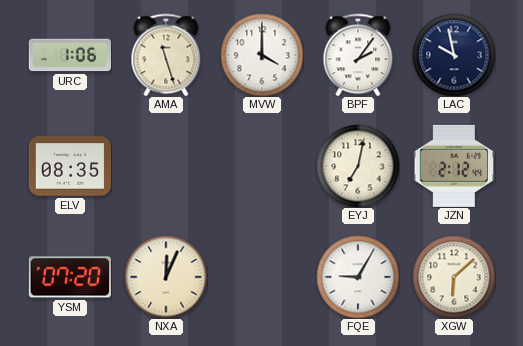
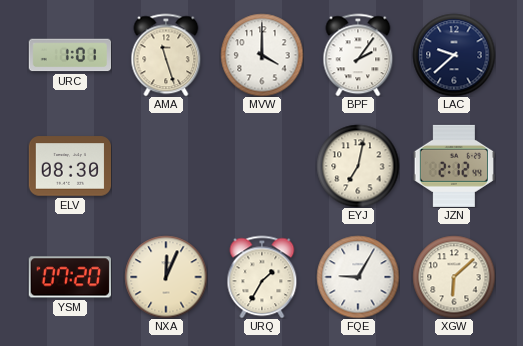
URC: 1:06 -> 1:01
LAC: 9:58 -> 9:38
ELV: 08:35 -> 08:30
URQ: none -> 1:35
